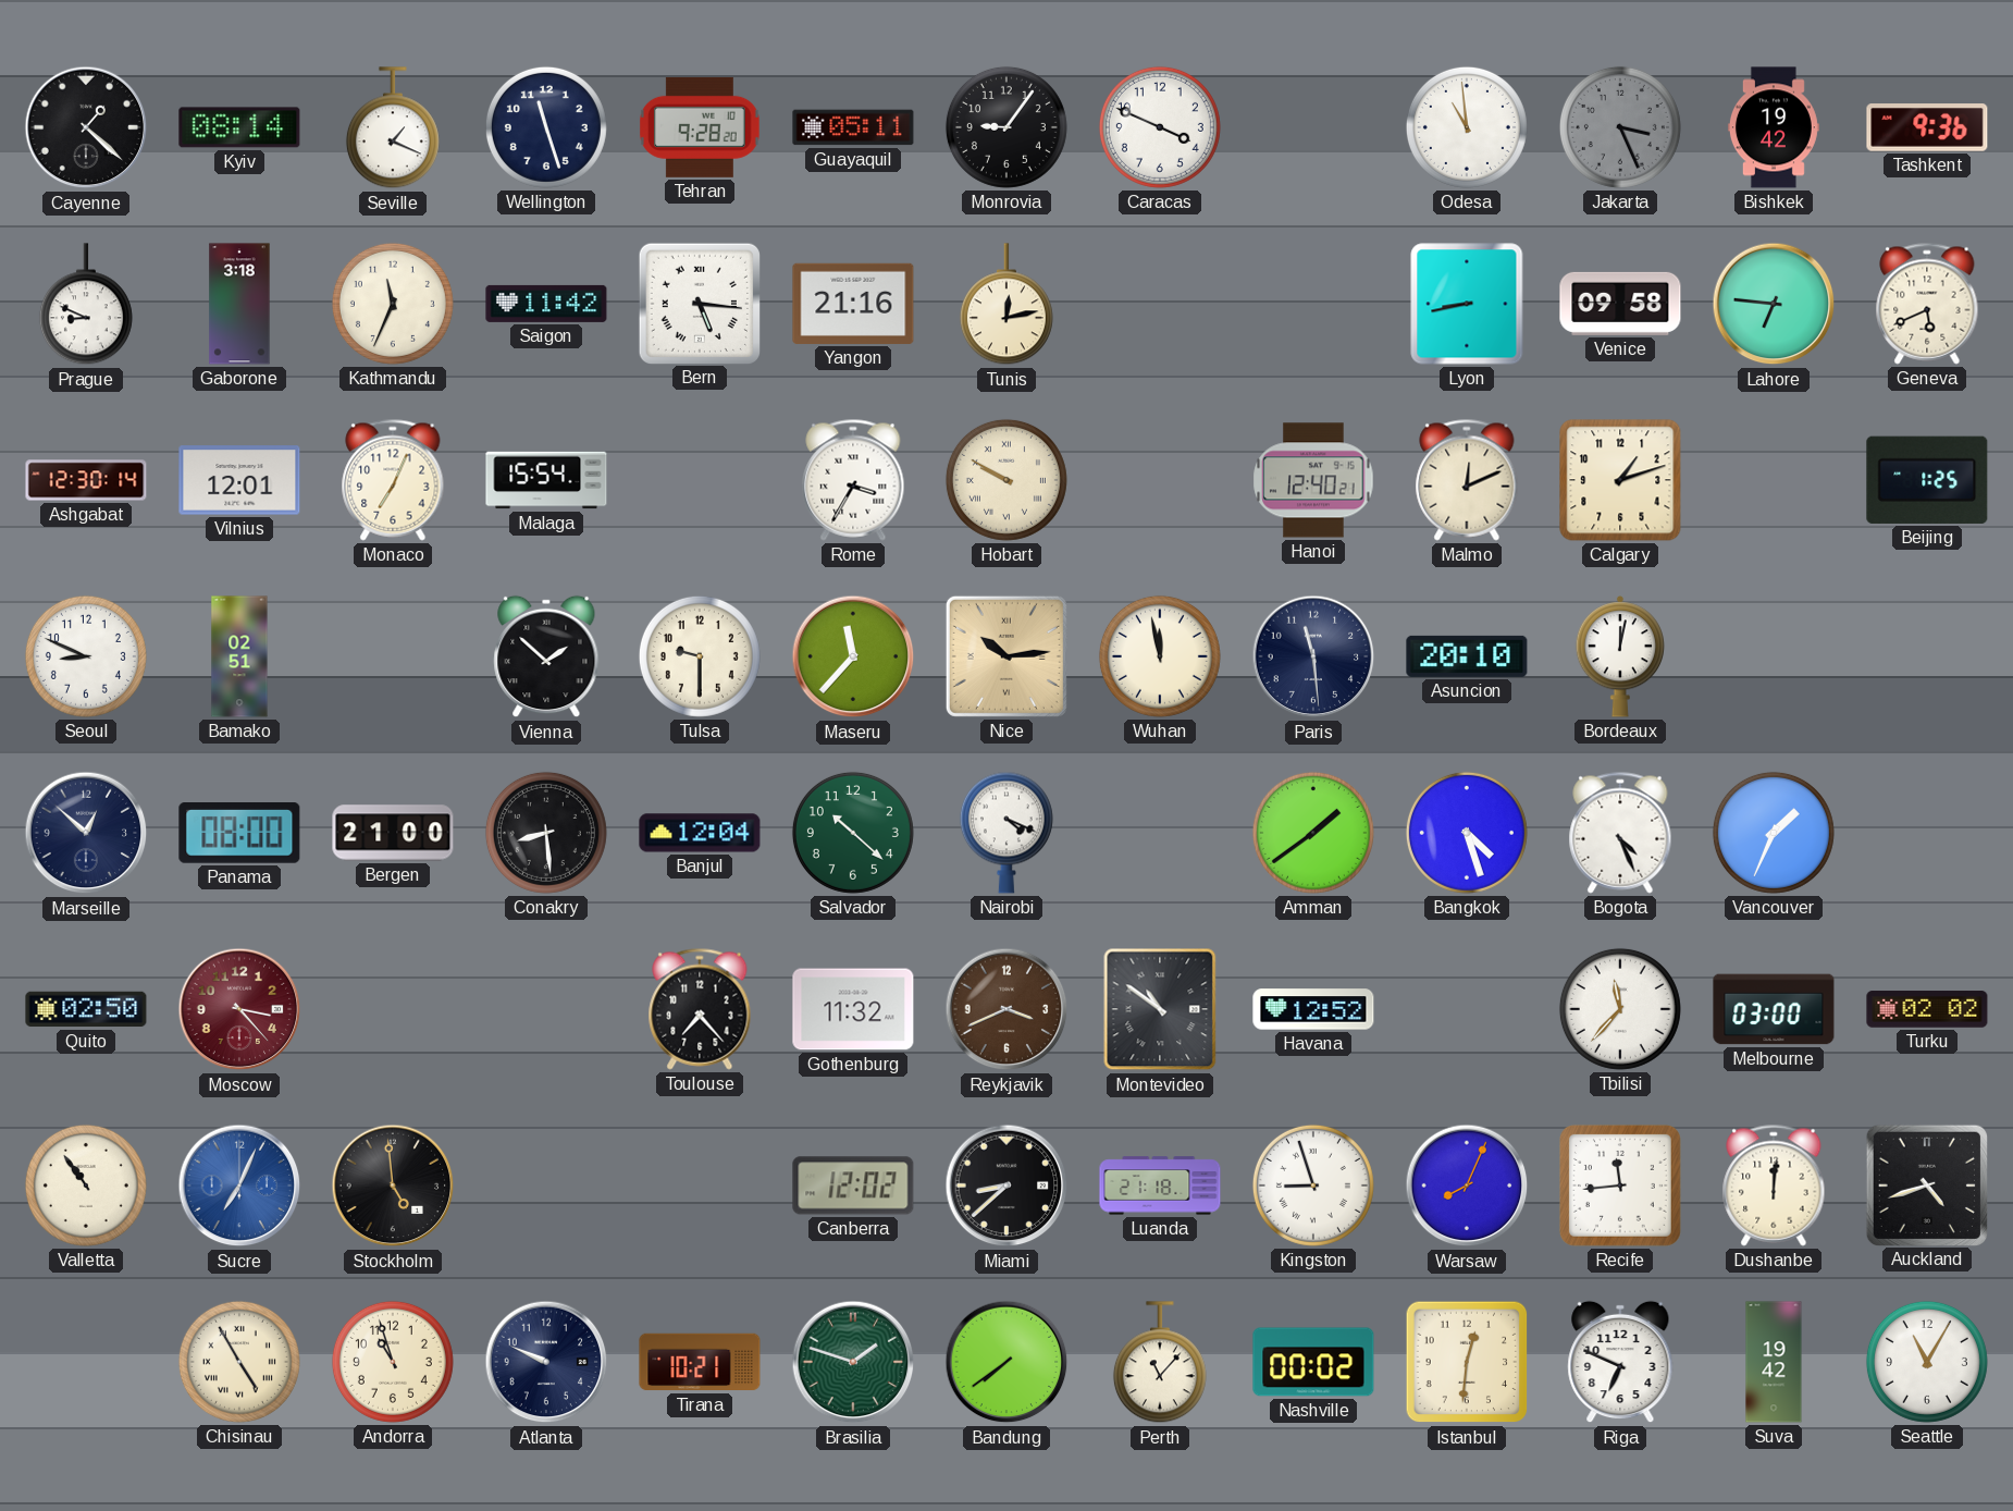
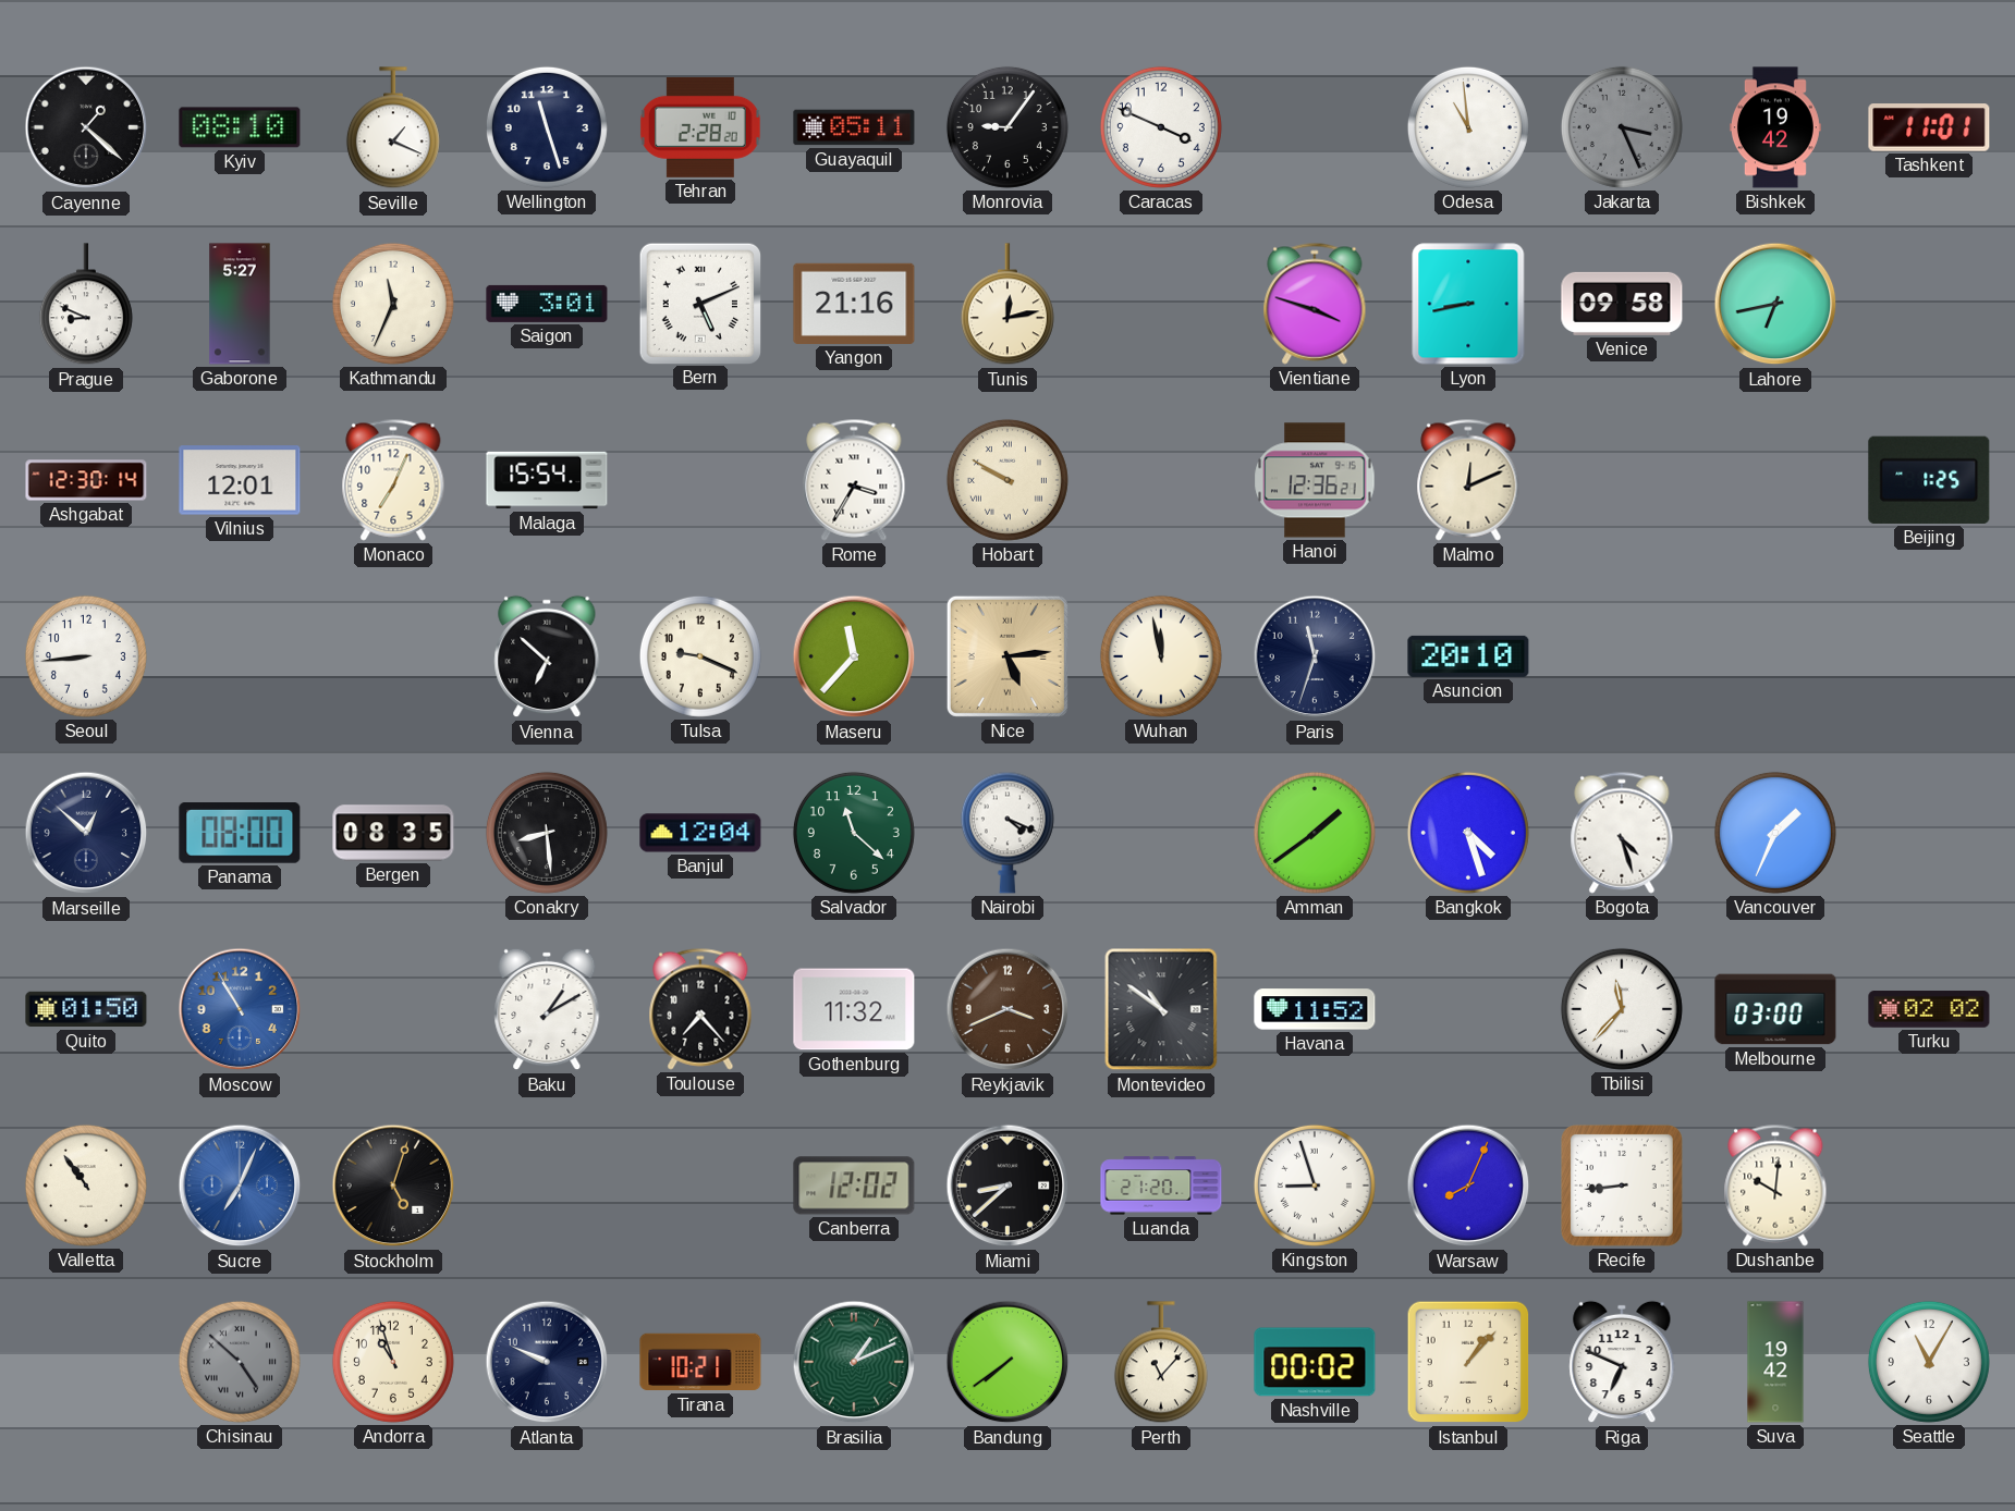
Kyiv: 08:14 -> 08:10
Tehran: 9:28 -> 2:28
Tashkent: 9:36 -> 11:01
Gaborone: 3:18 -> 5:27
Saigon: 11:42 -> 3:01
Bern: 5:16 -> 5:11
Vientiane: none -> 3:48
Lahore: 6:46 -> 6:43
Geneva: 5:41 -> none
Hanoi: 12:40 -> 12:36
Calgary: 1:12 -> none
Seoul: 8:49 -> 8:44
Bamako: 02:51 -> none
Vienna: 1:52 -> 6:52
Tulsa: 9:30 -> 9:19
Nice: 10:14 -> 5:14
Paris: 11:29 -> 11:33
Bordeaux: 12:02 -> none
Bergen: 21:00 -> 08:35
Salvador: 10:22 -> 11:22
Bogota: 4:26 -> 4:27
Quito: 02:50 -> 01:50
Moscow: 3:23 -> 10:55
Moscow dial: burgundy -> blue
Baku: none -> 1:10
Havana: 12:52 -> 11:52
Stockholm: 4:59 -> 5:03
Luanda: 21:18 -> 21:20
Recife: 11:44 -> 8:44
Dushanbe: 12:01 -> 10:01
Auckland: 4:42 -> none
Chisinau: 4:55 -> 4:52
Chisinau dial: cream -> grey
Brasilia: 1:48 -> 1:11
Istanbul: 12:31 -> 1:07
